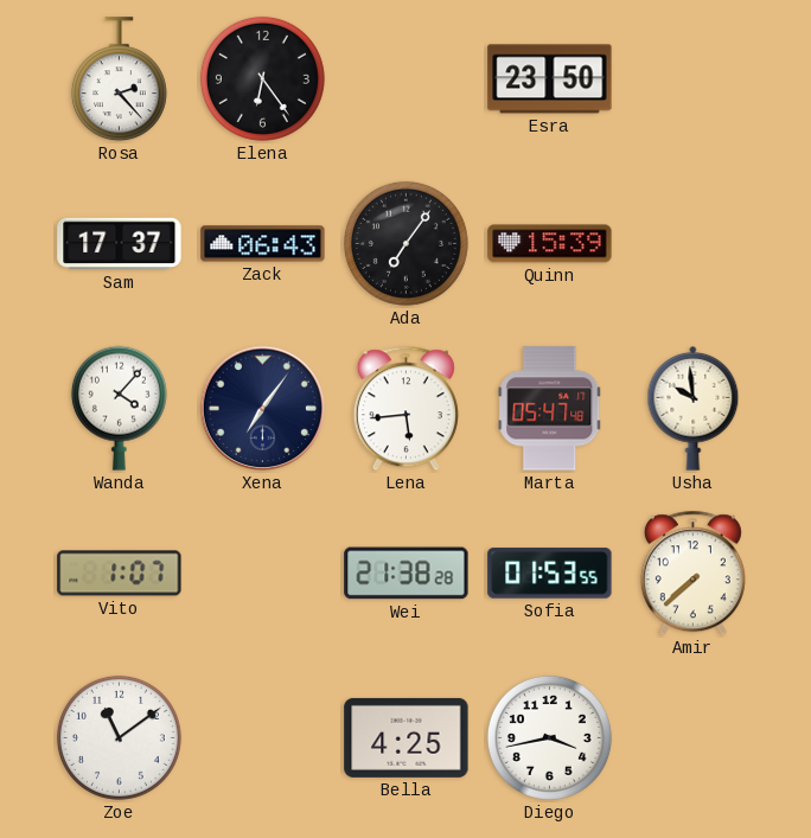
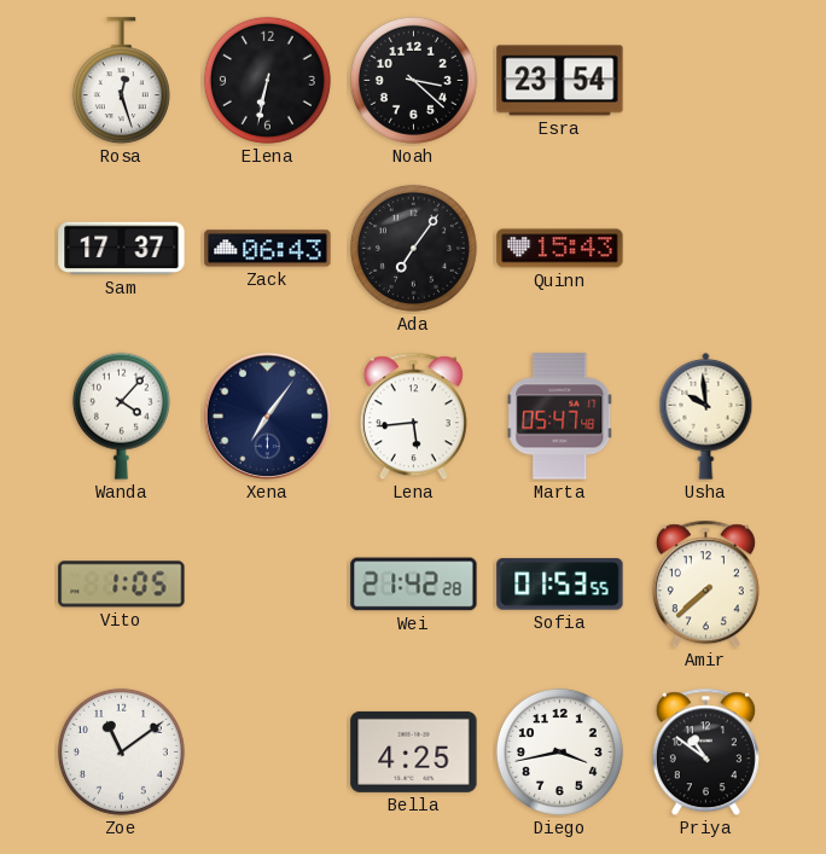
Rosa: 2:23 -> 12:27
Elena: 6:24 -> 6:32
Noah: none -> 3:22
Esra: 23:50 -> 23:54
Quinn: 15:39 -> 15:43
Vito: 1:07 -> 1:05
Wei: 21:38 -> 21:42
Priya: none -> 10:51
